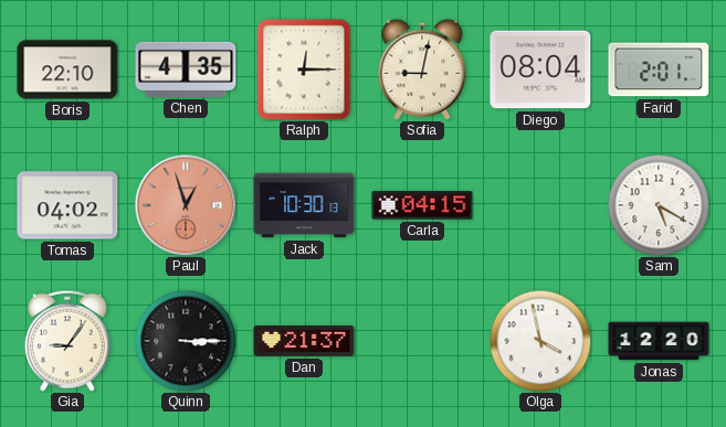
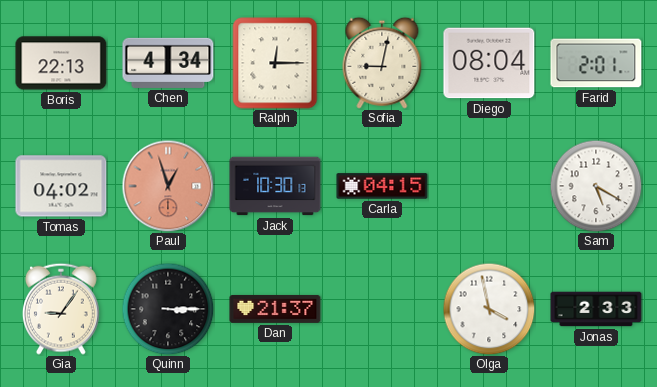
Boris: 22:10 -> 22:13
Chen: 4:35 -> 4:34
Jonas: 12:20 -> 2:33
